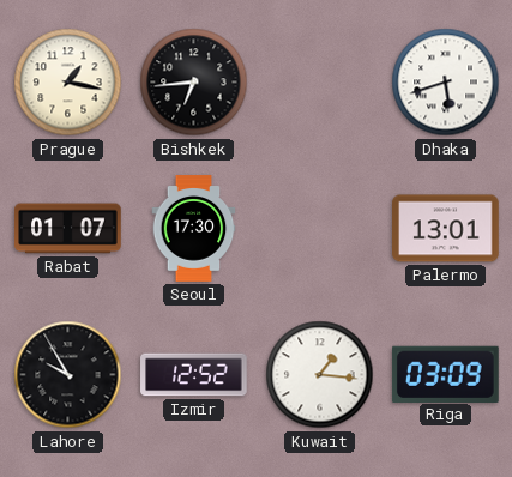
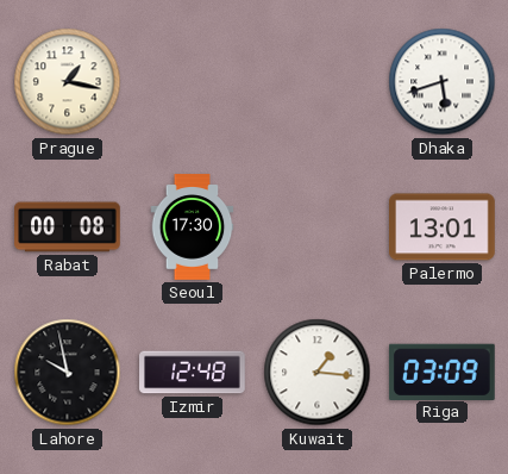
Bishkek: 6:44 -> none
Rabat: 01:07 -> 00:08
Lahore: 9:55 -> 9:58
Izmir: 12:52 -> 12:48
